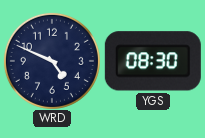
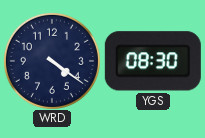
WRD: 4:49 -> 4:21
